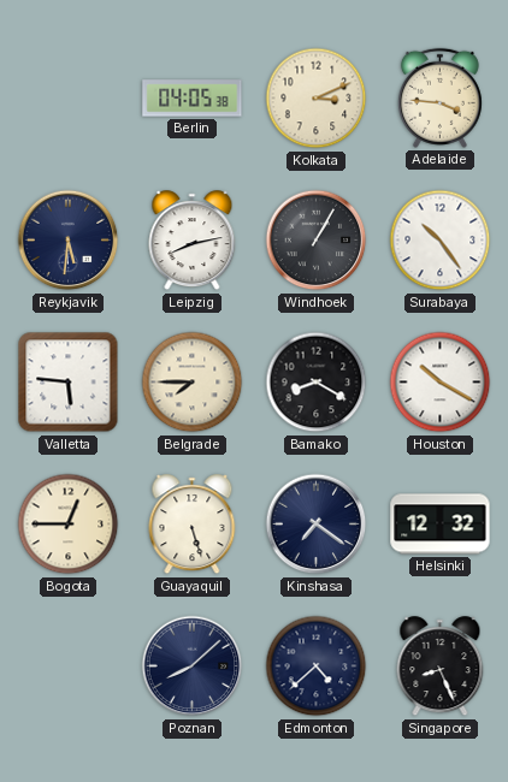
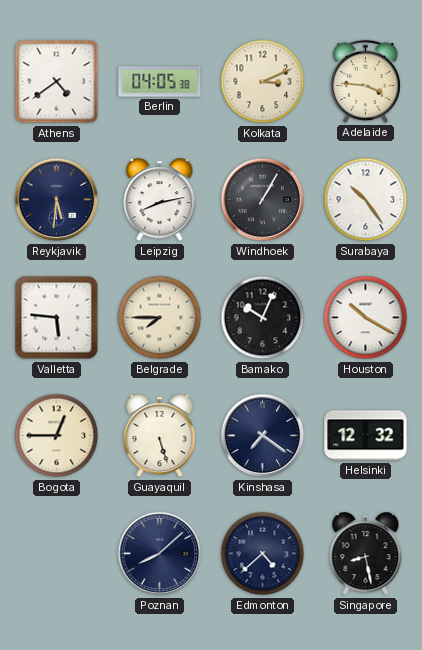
Athens: none -> 4:39
Bamako: 8:20 -> 10:04
Singapore: 8:26 -> 8:28
